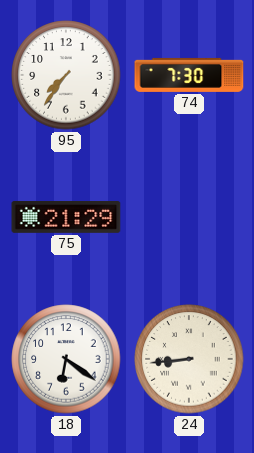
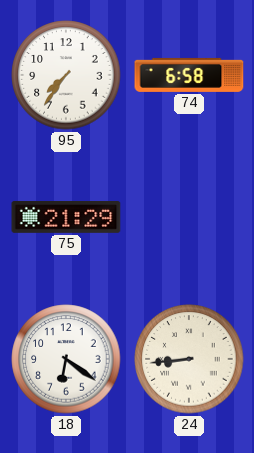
74: 7:30 -> 6:58
